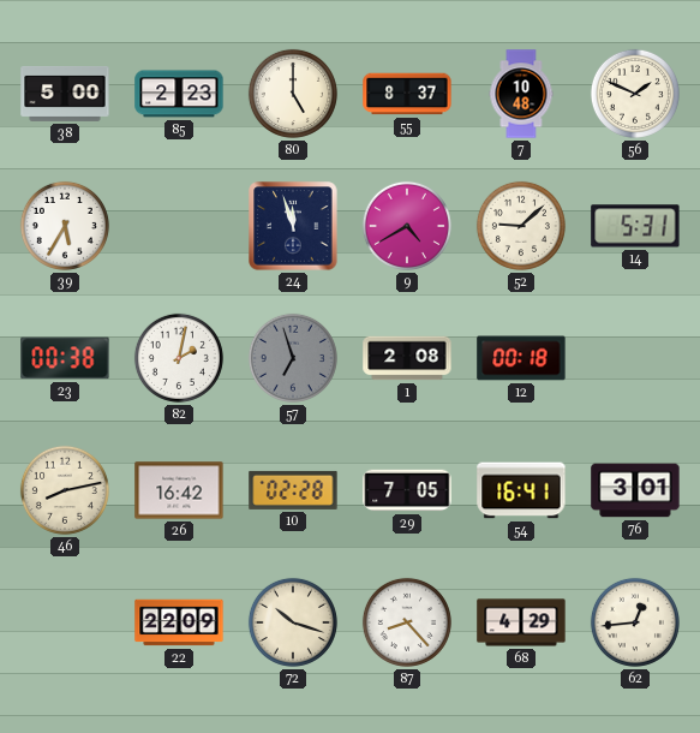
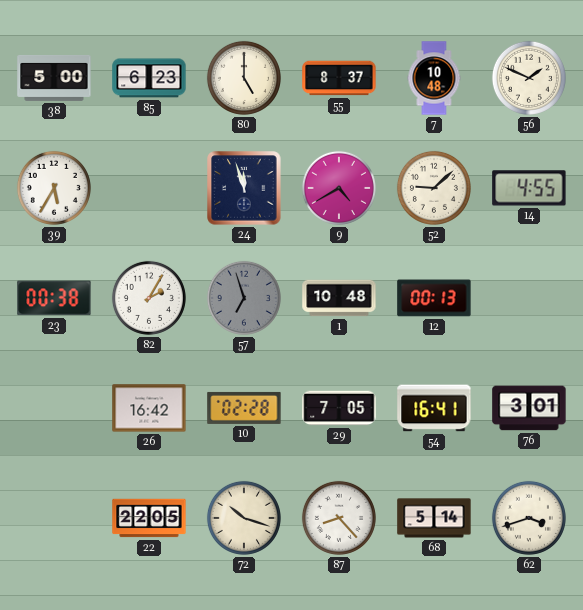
85: 2:23 -> 6:23
14: 5:31 -> 4:55
82: 2:02 -> 2:05
1: 2:08 -> 10:48
12: 00:18 -> 00:13
46: 8:13 -> none
22: 22:09 -> 22:05
68: 4:29 -> 5:14
62: 12:44 -> 3:42
